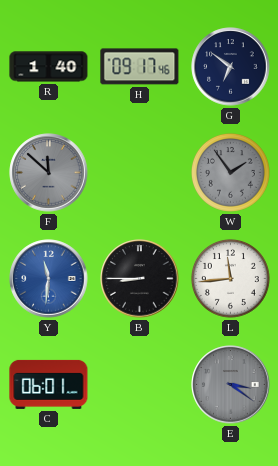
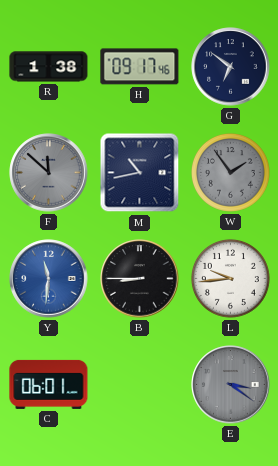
R: 1:40 -> 1:38
M: none -> 10:43
L: 11:44 -> 9:44
